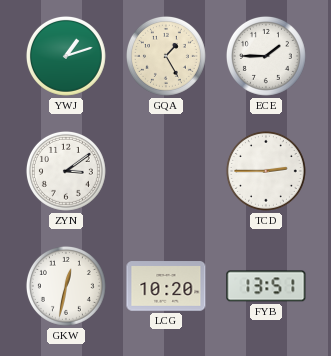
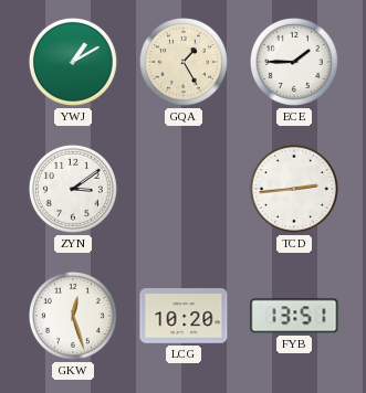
YWJ: 1:12 -> 1:10
TCD: 2:45 -> 2:44
GKW: 12:32 -> 12:27
